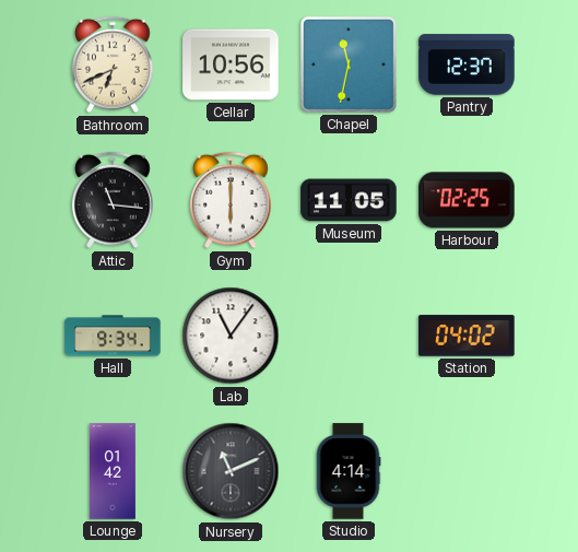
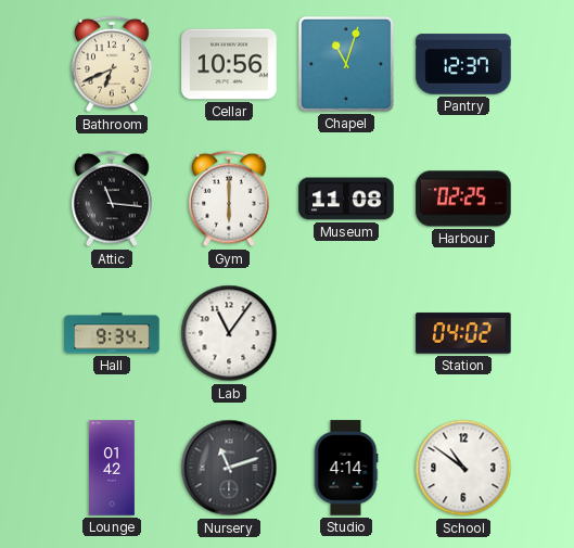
Chapel: 11:32 -> 11:03
Museum: 11:05 -> 11:08
Nursery: 11:11 -> 11:12
School: none -> 10:51
